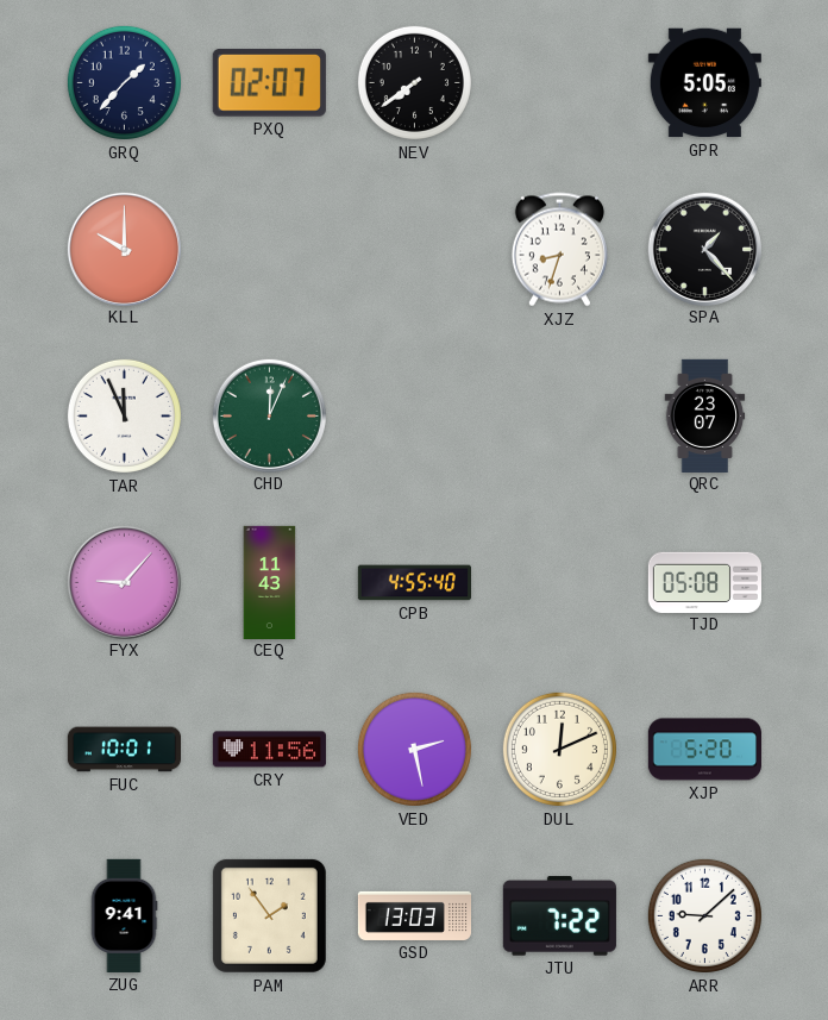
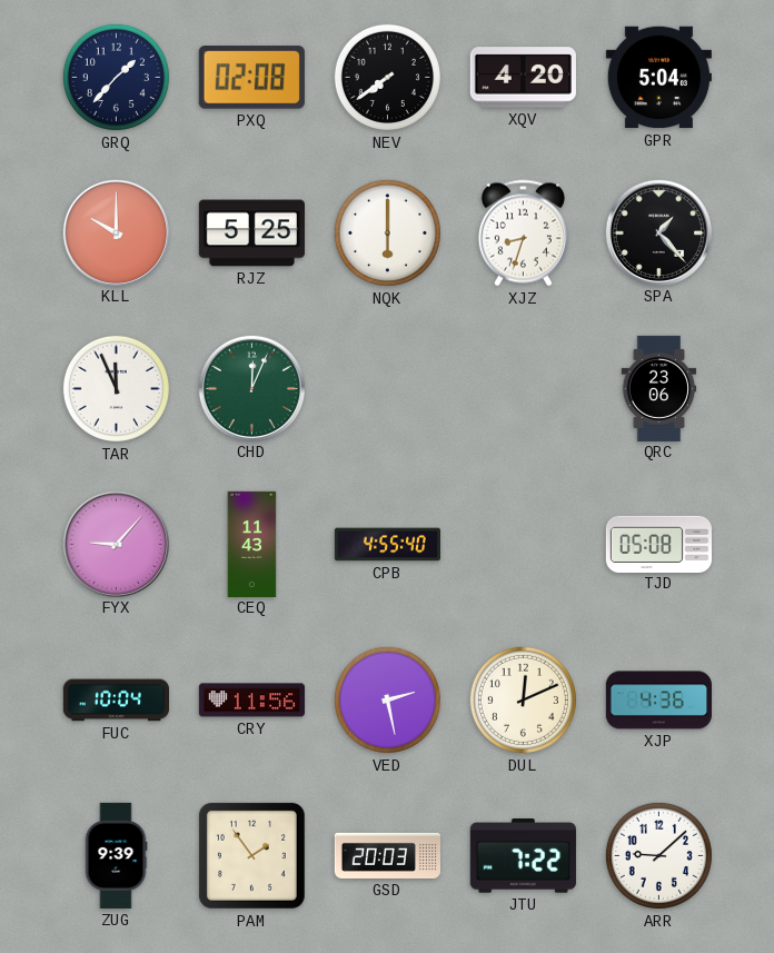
PXQ: 02:07 -> 02:08
XQV: none -> 4:20
GPR: 5:05 -> 5:04
RJZ: none -> 5:25
NQK: none -> 6:00
QRC: 23:07 -> 23:06
FUC: 10:01 -> 10:04
XJP: 5:20 -> 4:36
ZUG: 9:41 -> 9:39
GSD: 13:03 -> 20:03
